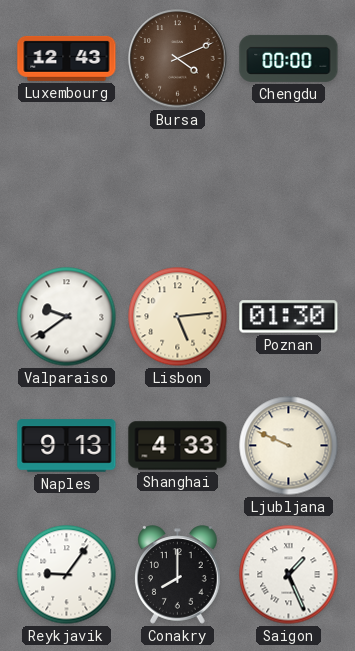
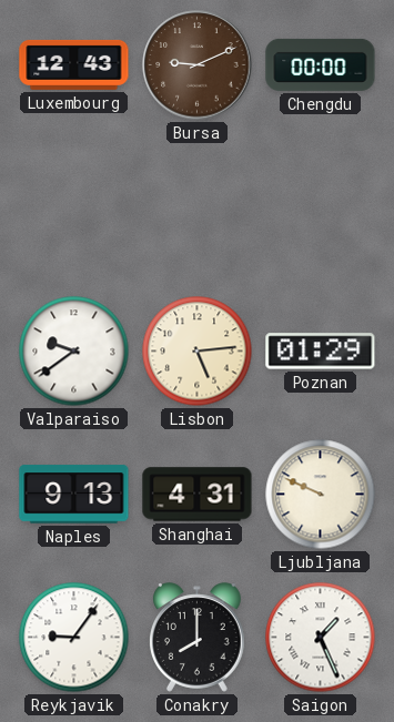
Bursa: 4:11 -> 9:11
Poznan: 01:30 -> 01:29
Shanghai: 4:33 -> 4:31
